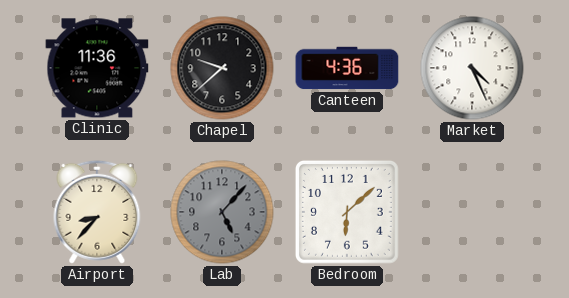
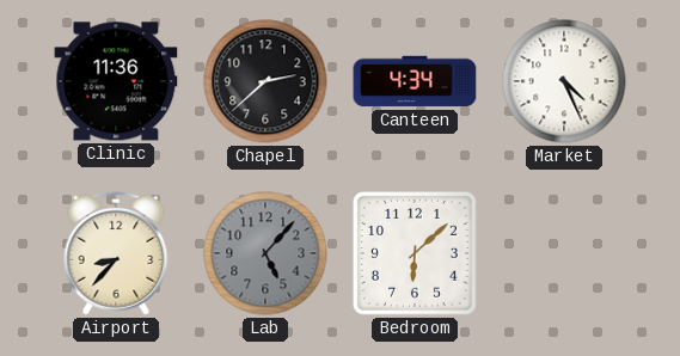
Chapel: 9:38 -> 2:38
Canteen: 4:36 -> 4:34
